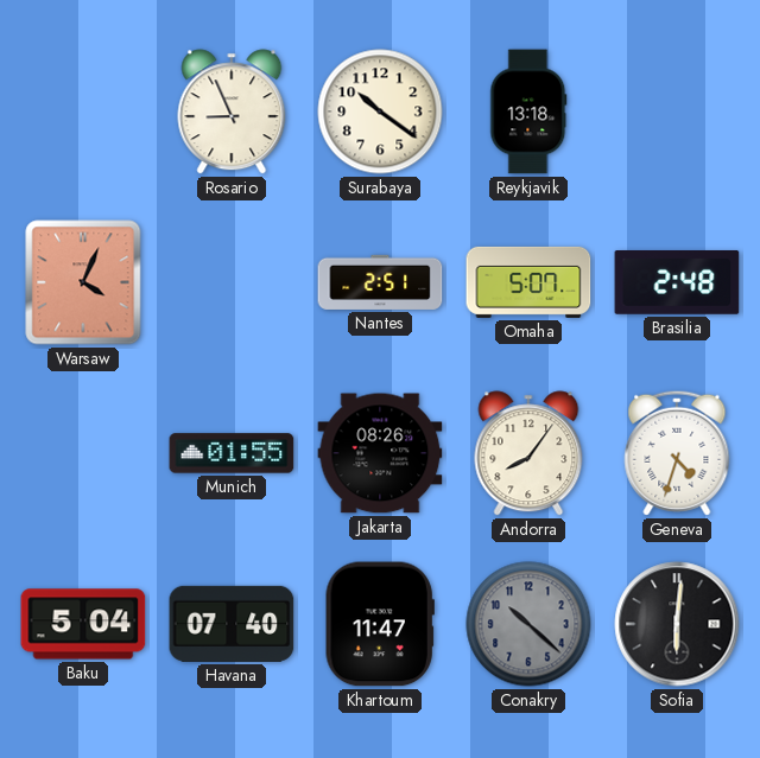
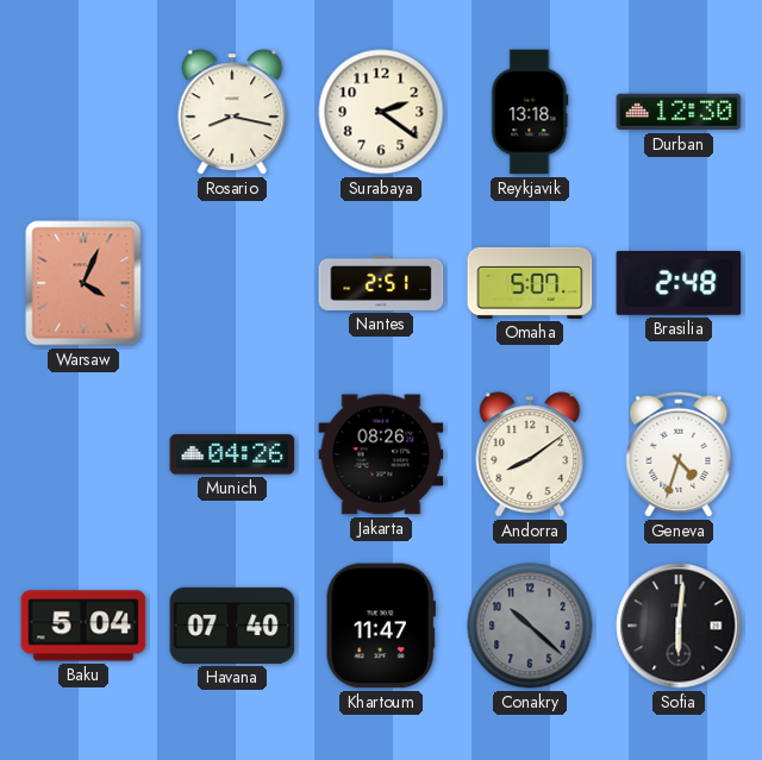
Rosario: 8:56 -> 8:17
Surabaya: 10:21 -> 2:21
Durban: none -> 12:30
Munich: 01:55 -> 04:26
Andorra: 8:06 -> 8:09
